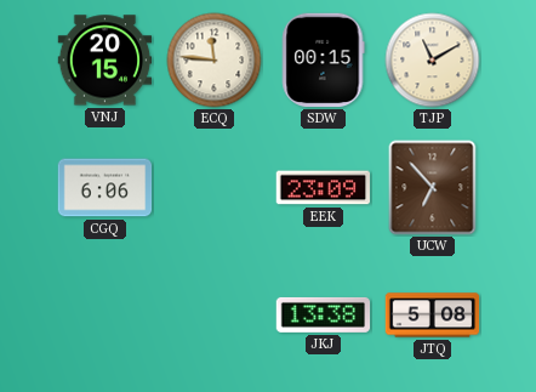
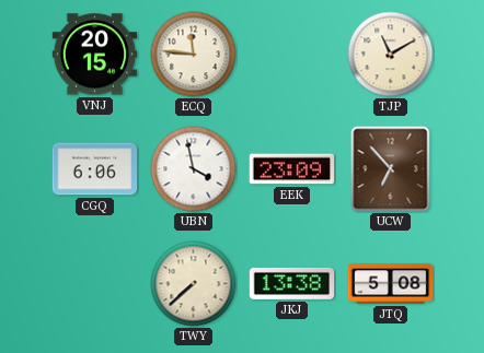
SDW: 00:15 -> none
UBN: none -> 3:58
TWY: none -> 7:38
